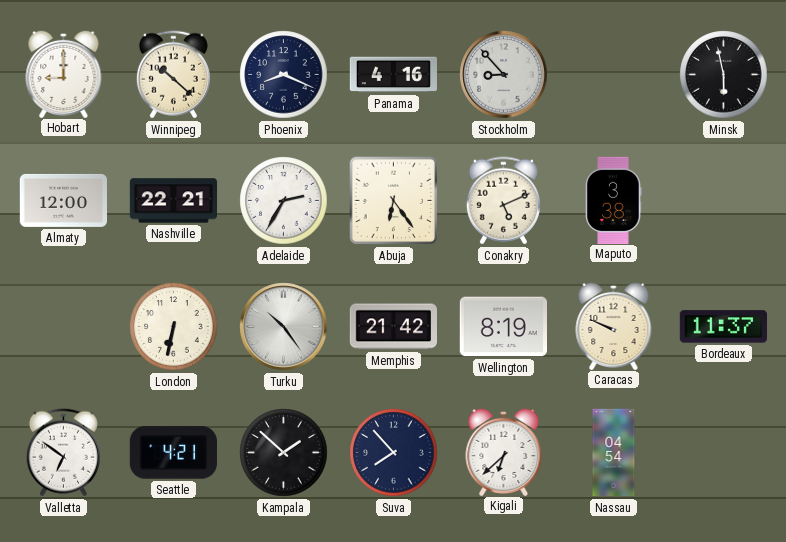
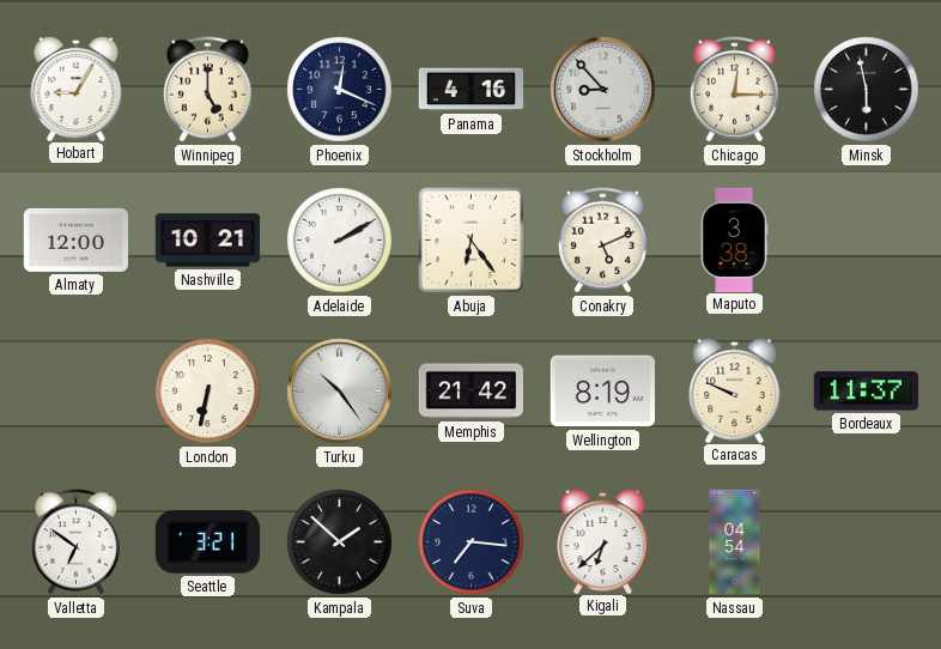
Hobart: 9:00 -> 9:05
Winnipeg: 10:22 -> 5:00
Phoenix: 8:19 -> 12:19
Chicago: none -> 12:15
Nashville: 22:21 -> 10:21
Adelaide: 2:35 -> 2:10
Seattle: 4:21 -> 3:21
Suva: 7:53 -> 7:16
